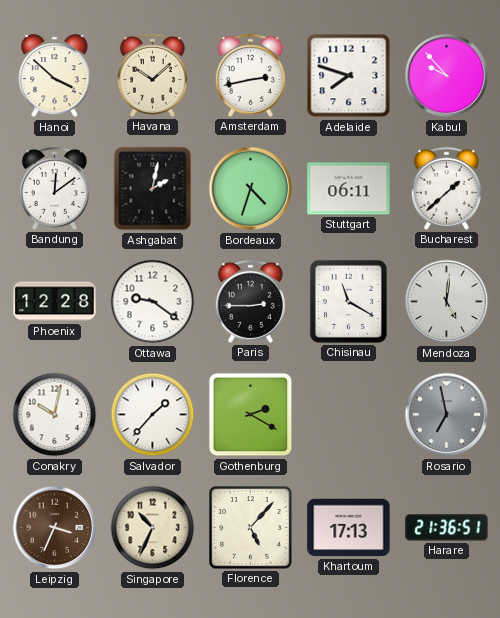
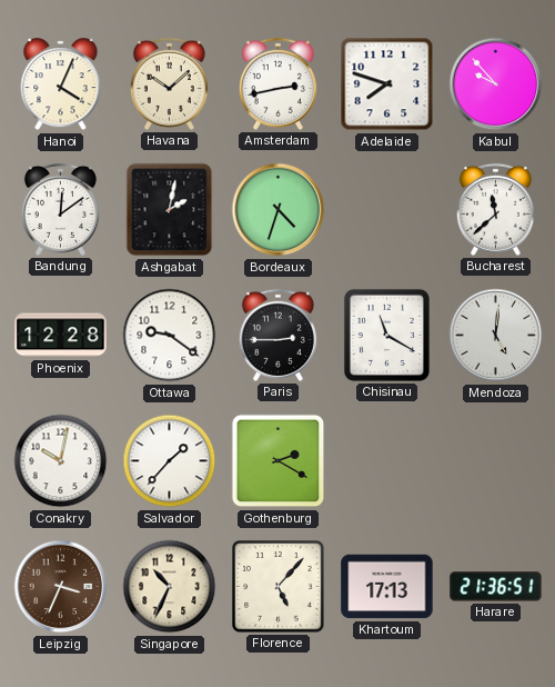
Hanoi: 3:52 -> 4:04
Stuttgart: 06:11 -> none
Bucharest: 1:38 -> 11:38
Rosario: 6:58 -> none
